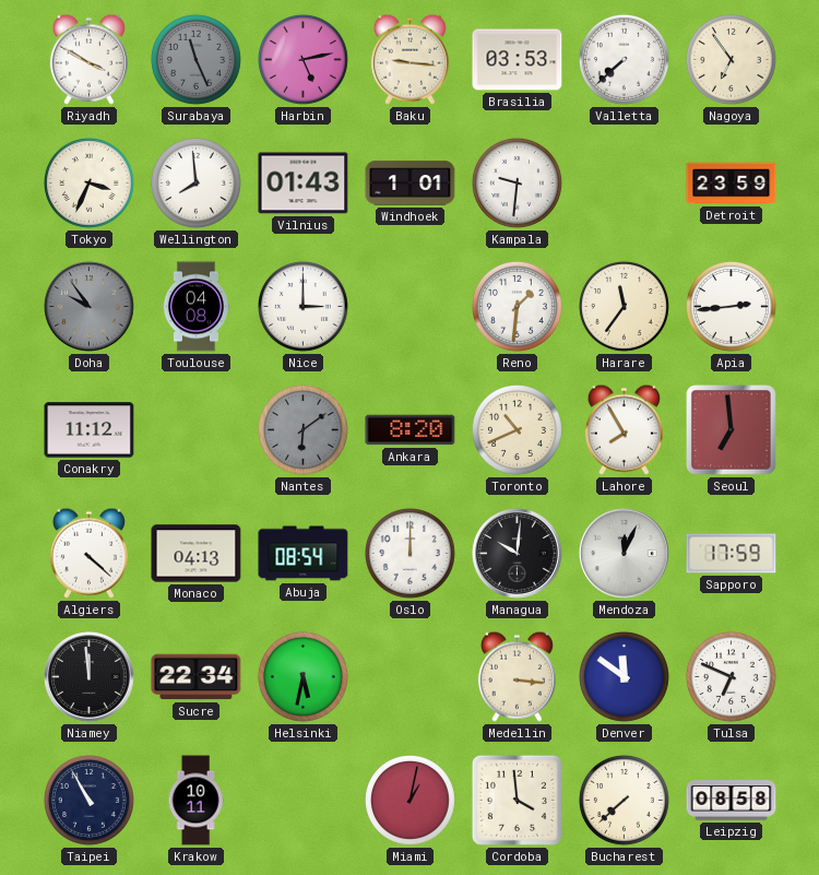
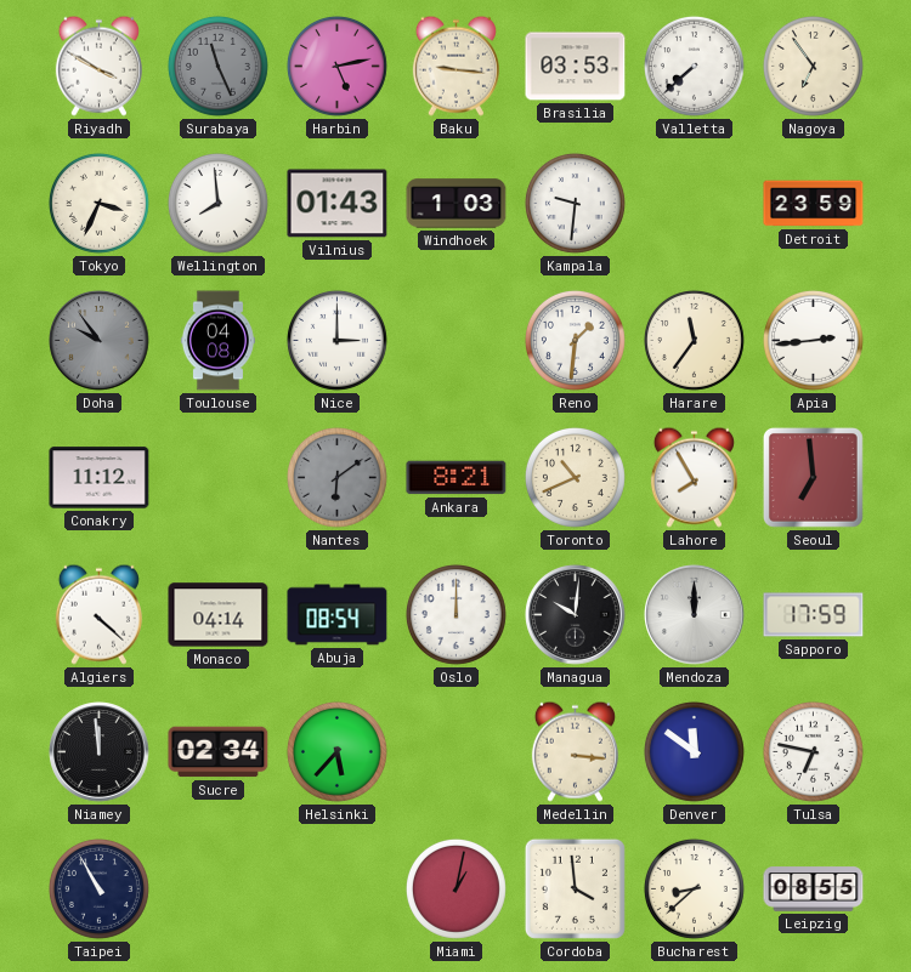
Windhoek: 1:01 -> 1:03
Ankara: 8:20 -> 8:21
Monaco: 04:13 -> 04:14
Mendoza: 12:04 -> 12:00
Sucre: 22:34 -> 02:34
Helsinki: 5:32 -> 5:37
Tulsa: 6:49 -> 6:47
Krakow: 10:11 -> none
Bucharest: 7:38 -> 8:38
Leipzig: 08:58 -> 08:55
